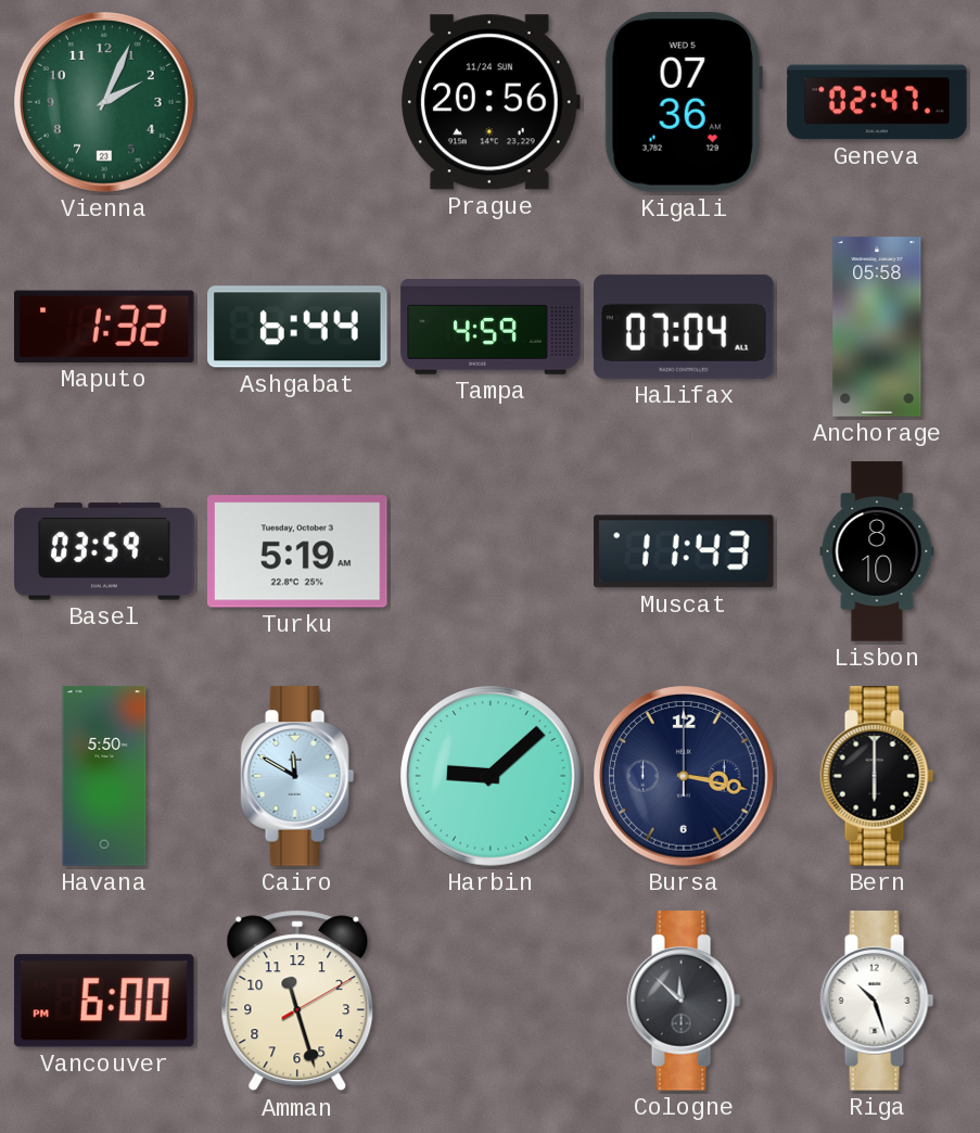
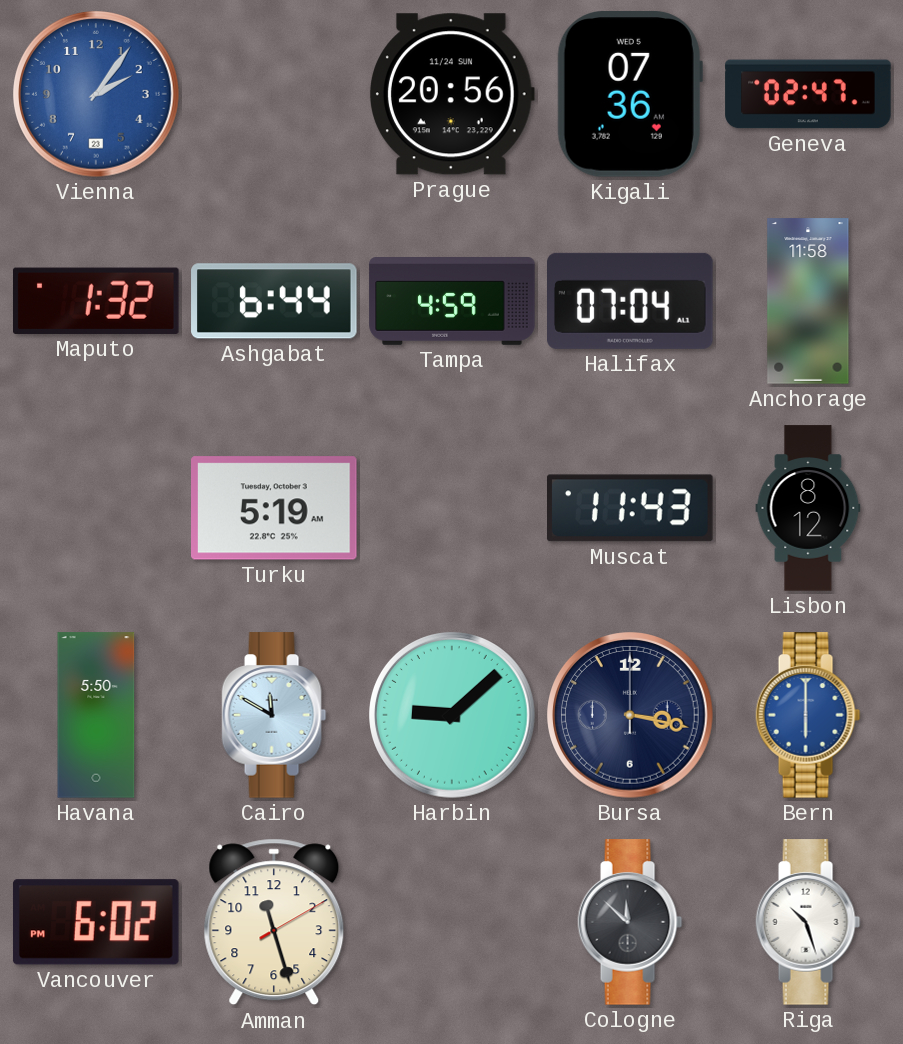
Vienna: 2:04 -> 2:06
Vienna dial: green -> blue
Anchorage: 05:58 -> 11:58
Basel: 03:59 -> none
Lisbon: 8:10 -> 8:12
Bern dial: black -> blue
Vancouver: 6:00 -> 6:02
